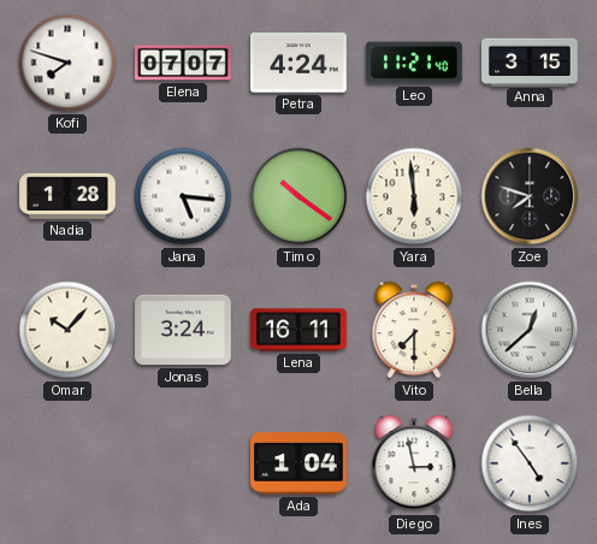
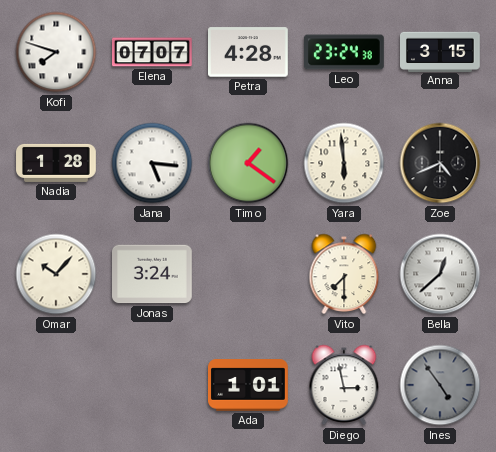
Petra: 4:24 -> 4:28
Leo: 11:21 -> 23:24
Timo: 10:21 -> 1:21
Zoe: 7:48 -> 4:41
Lena: 16:11 -> none
Ada: 1:04 -> 1:01
Ines dial: white -> grey
